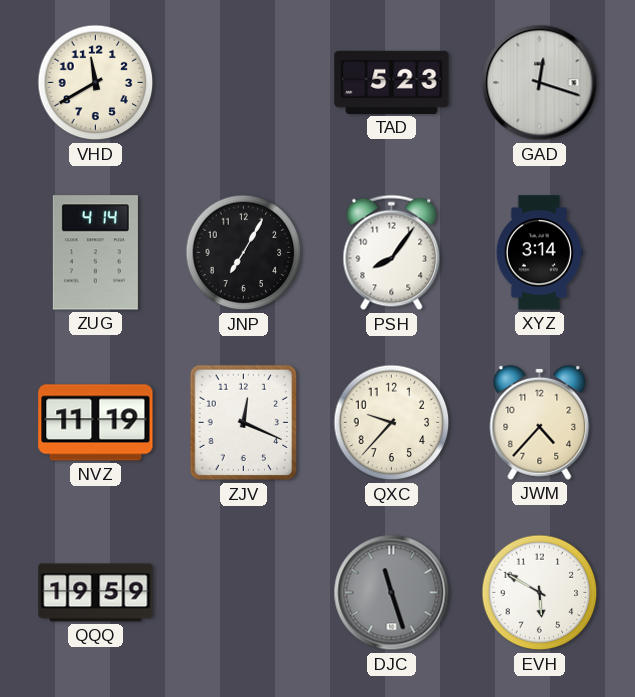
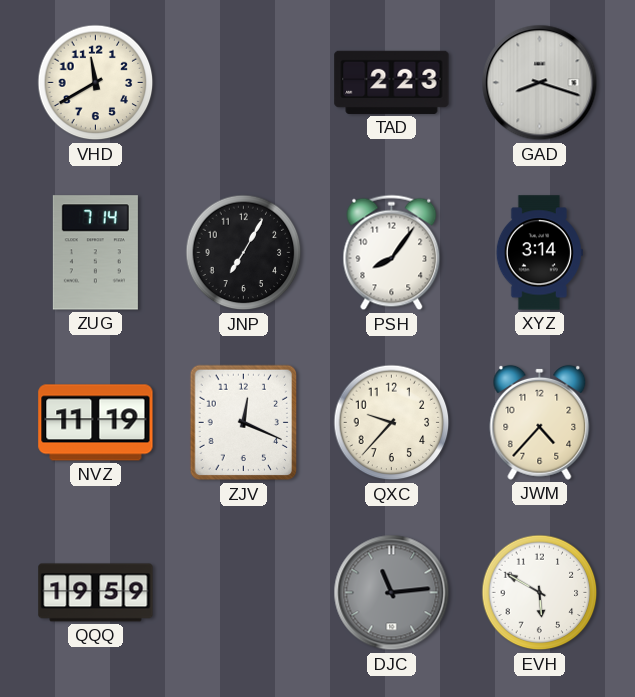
TAD: 5:23 -> 2:23
GAD: 12:18 -> 8:18
ZUG: 4:14 -> 7:14
DJC: 11:27 -> 11:14
